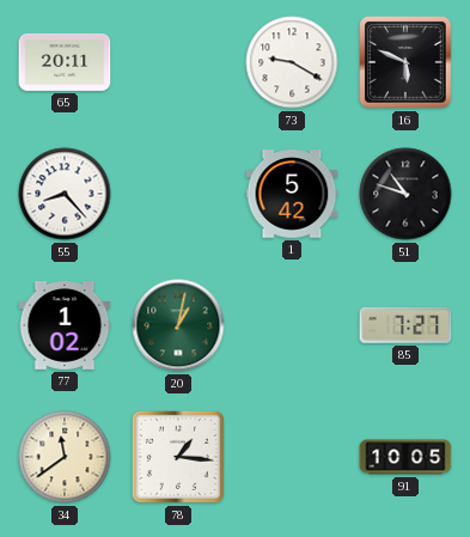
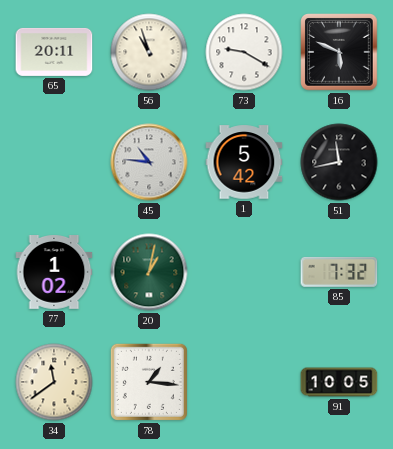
56: none -> 10:57
55: 8:23 -> none
45: none -> 10:46
51: 10:48 -> 11:43
85: 7:27 -> 7:32
